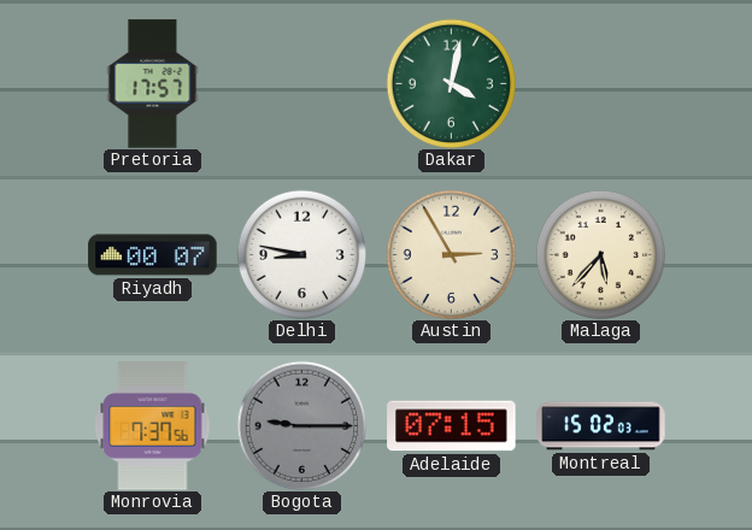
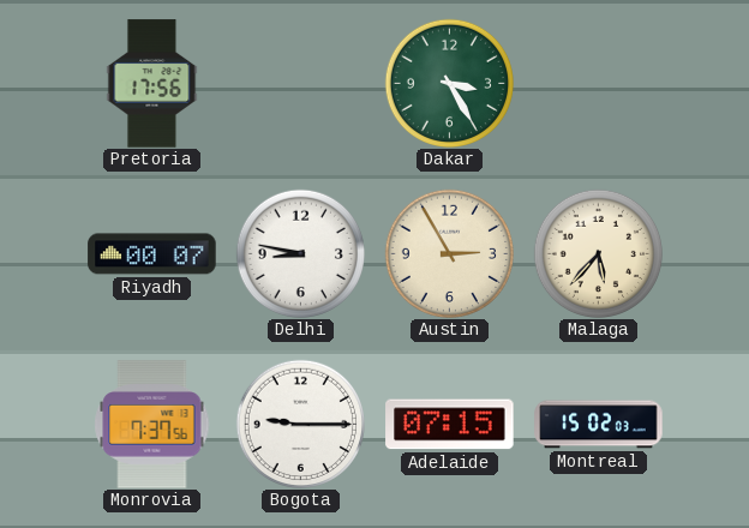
Pretoria: 17:57 -> 17:56
Dakar: 4:02 -> 3:25
Bogota dial: grey -> white
